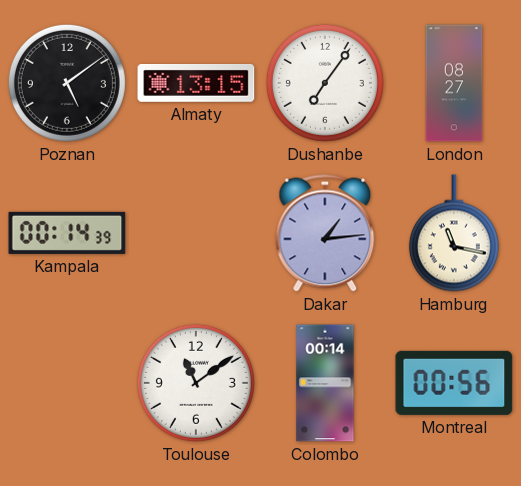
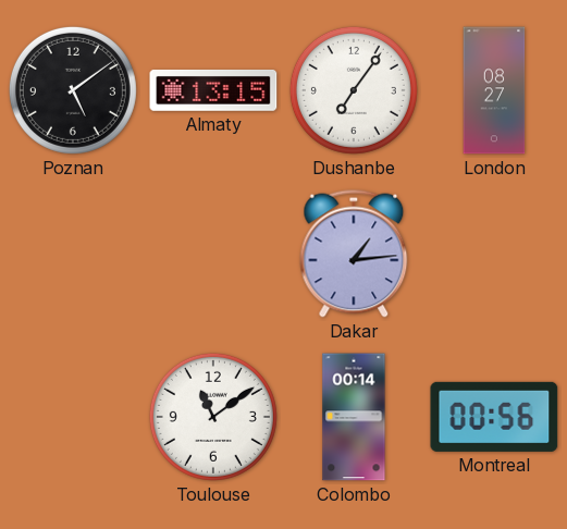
Kampala: 00:14 -> none
Hamburg: 11:17 -> none
